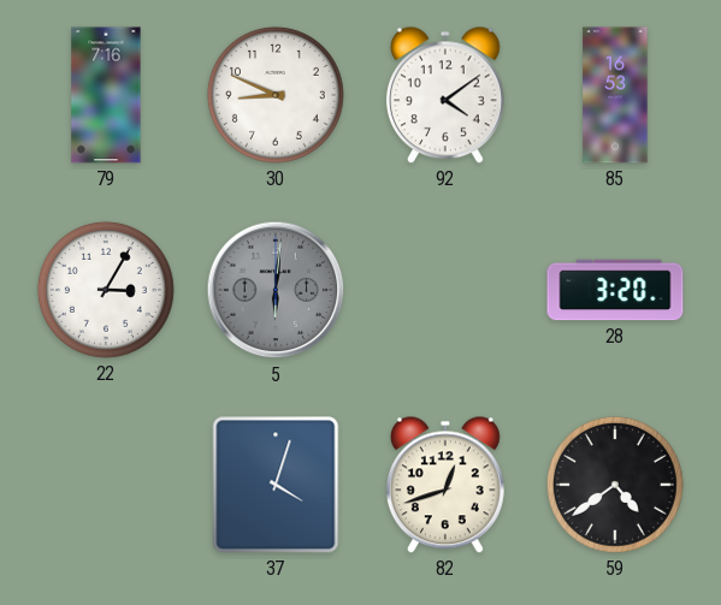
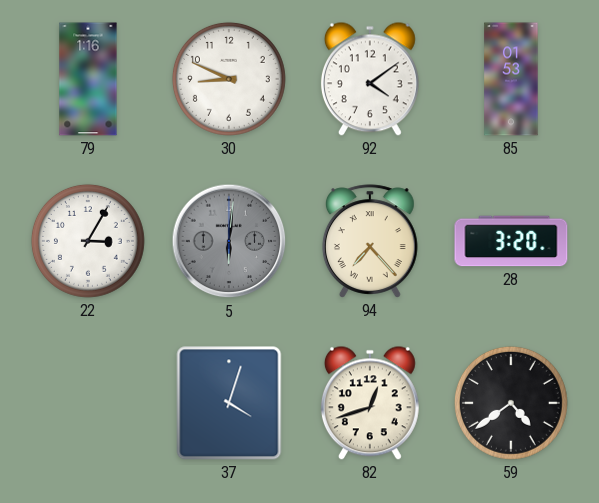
79: 7:16 -> 1:16
85: 16:53 -> 01:53
94: none -> 7:23
